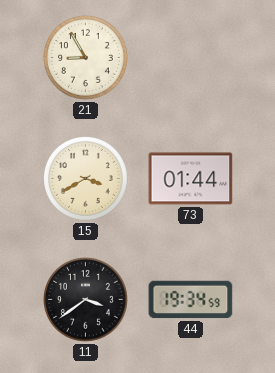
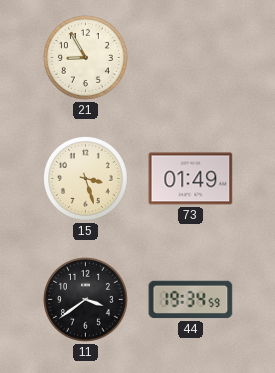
15: 3:40 -> 3:27
73: 01:44 -> 01:49
